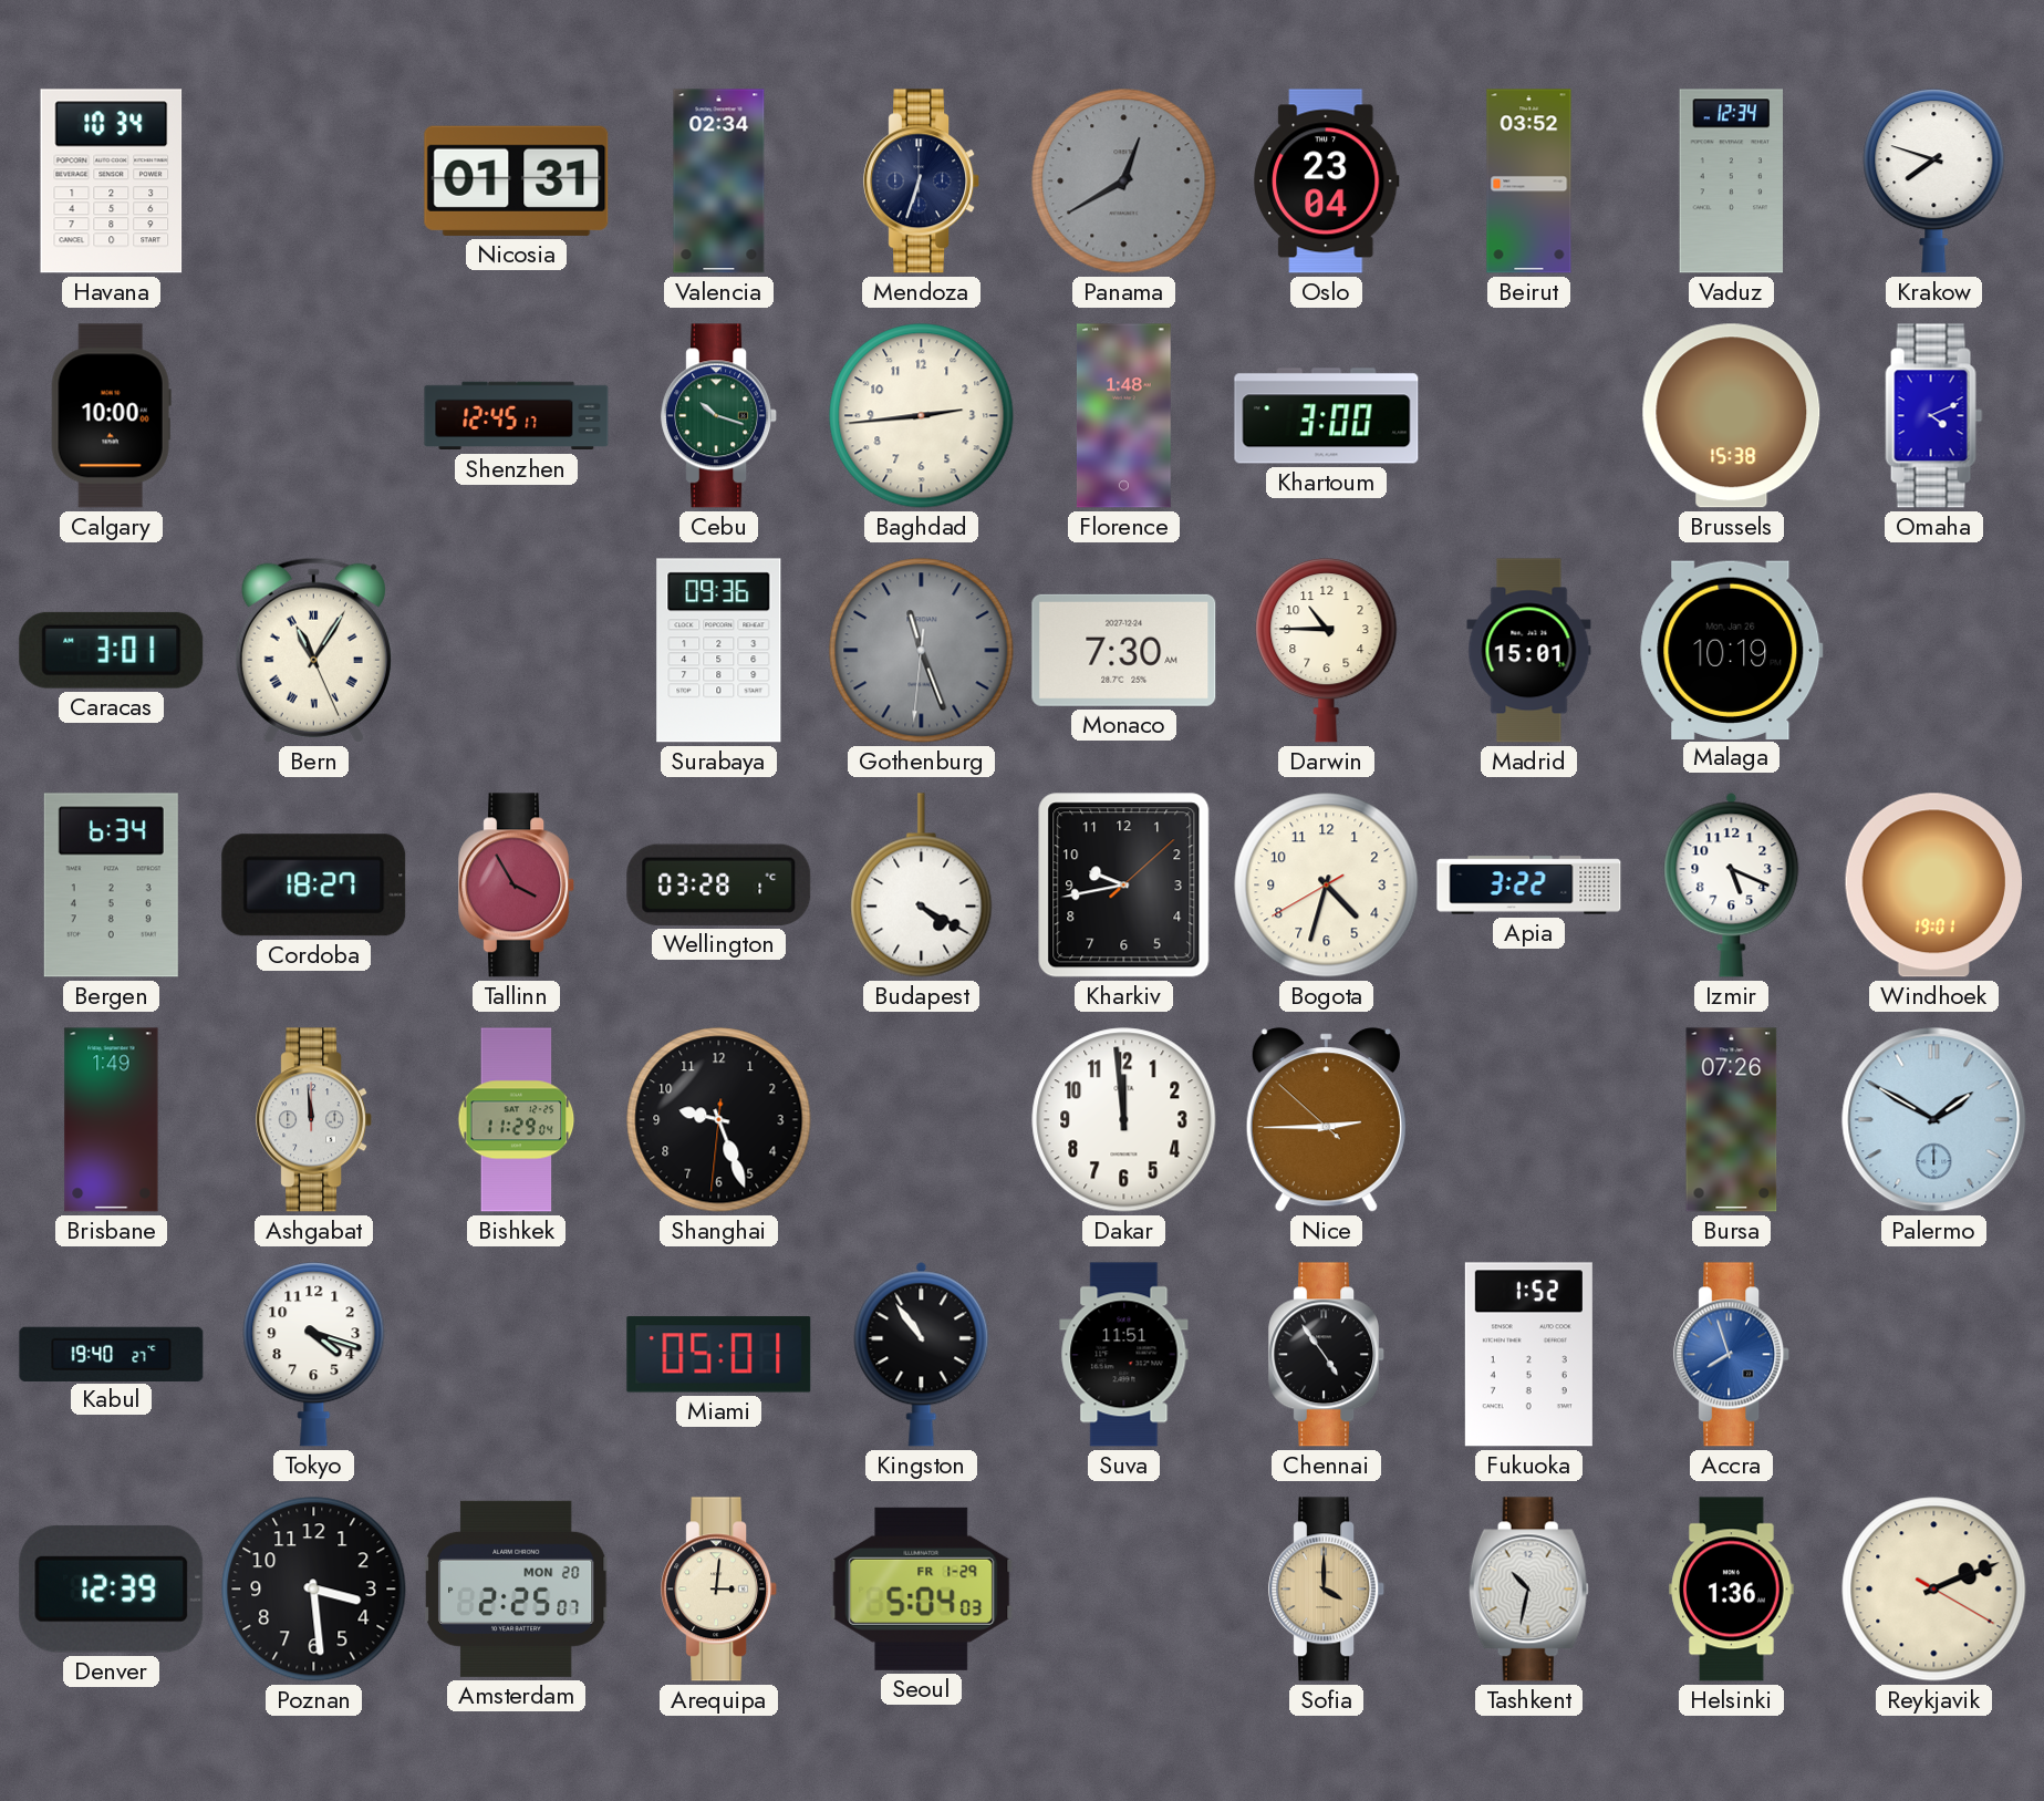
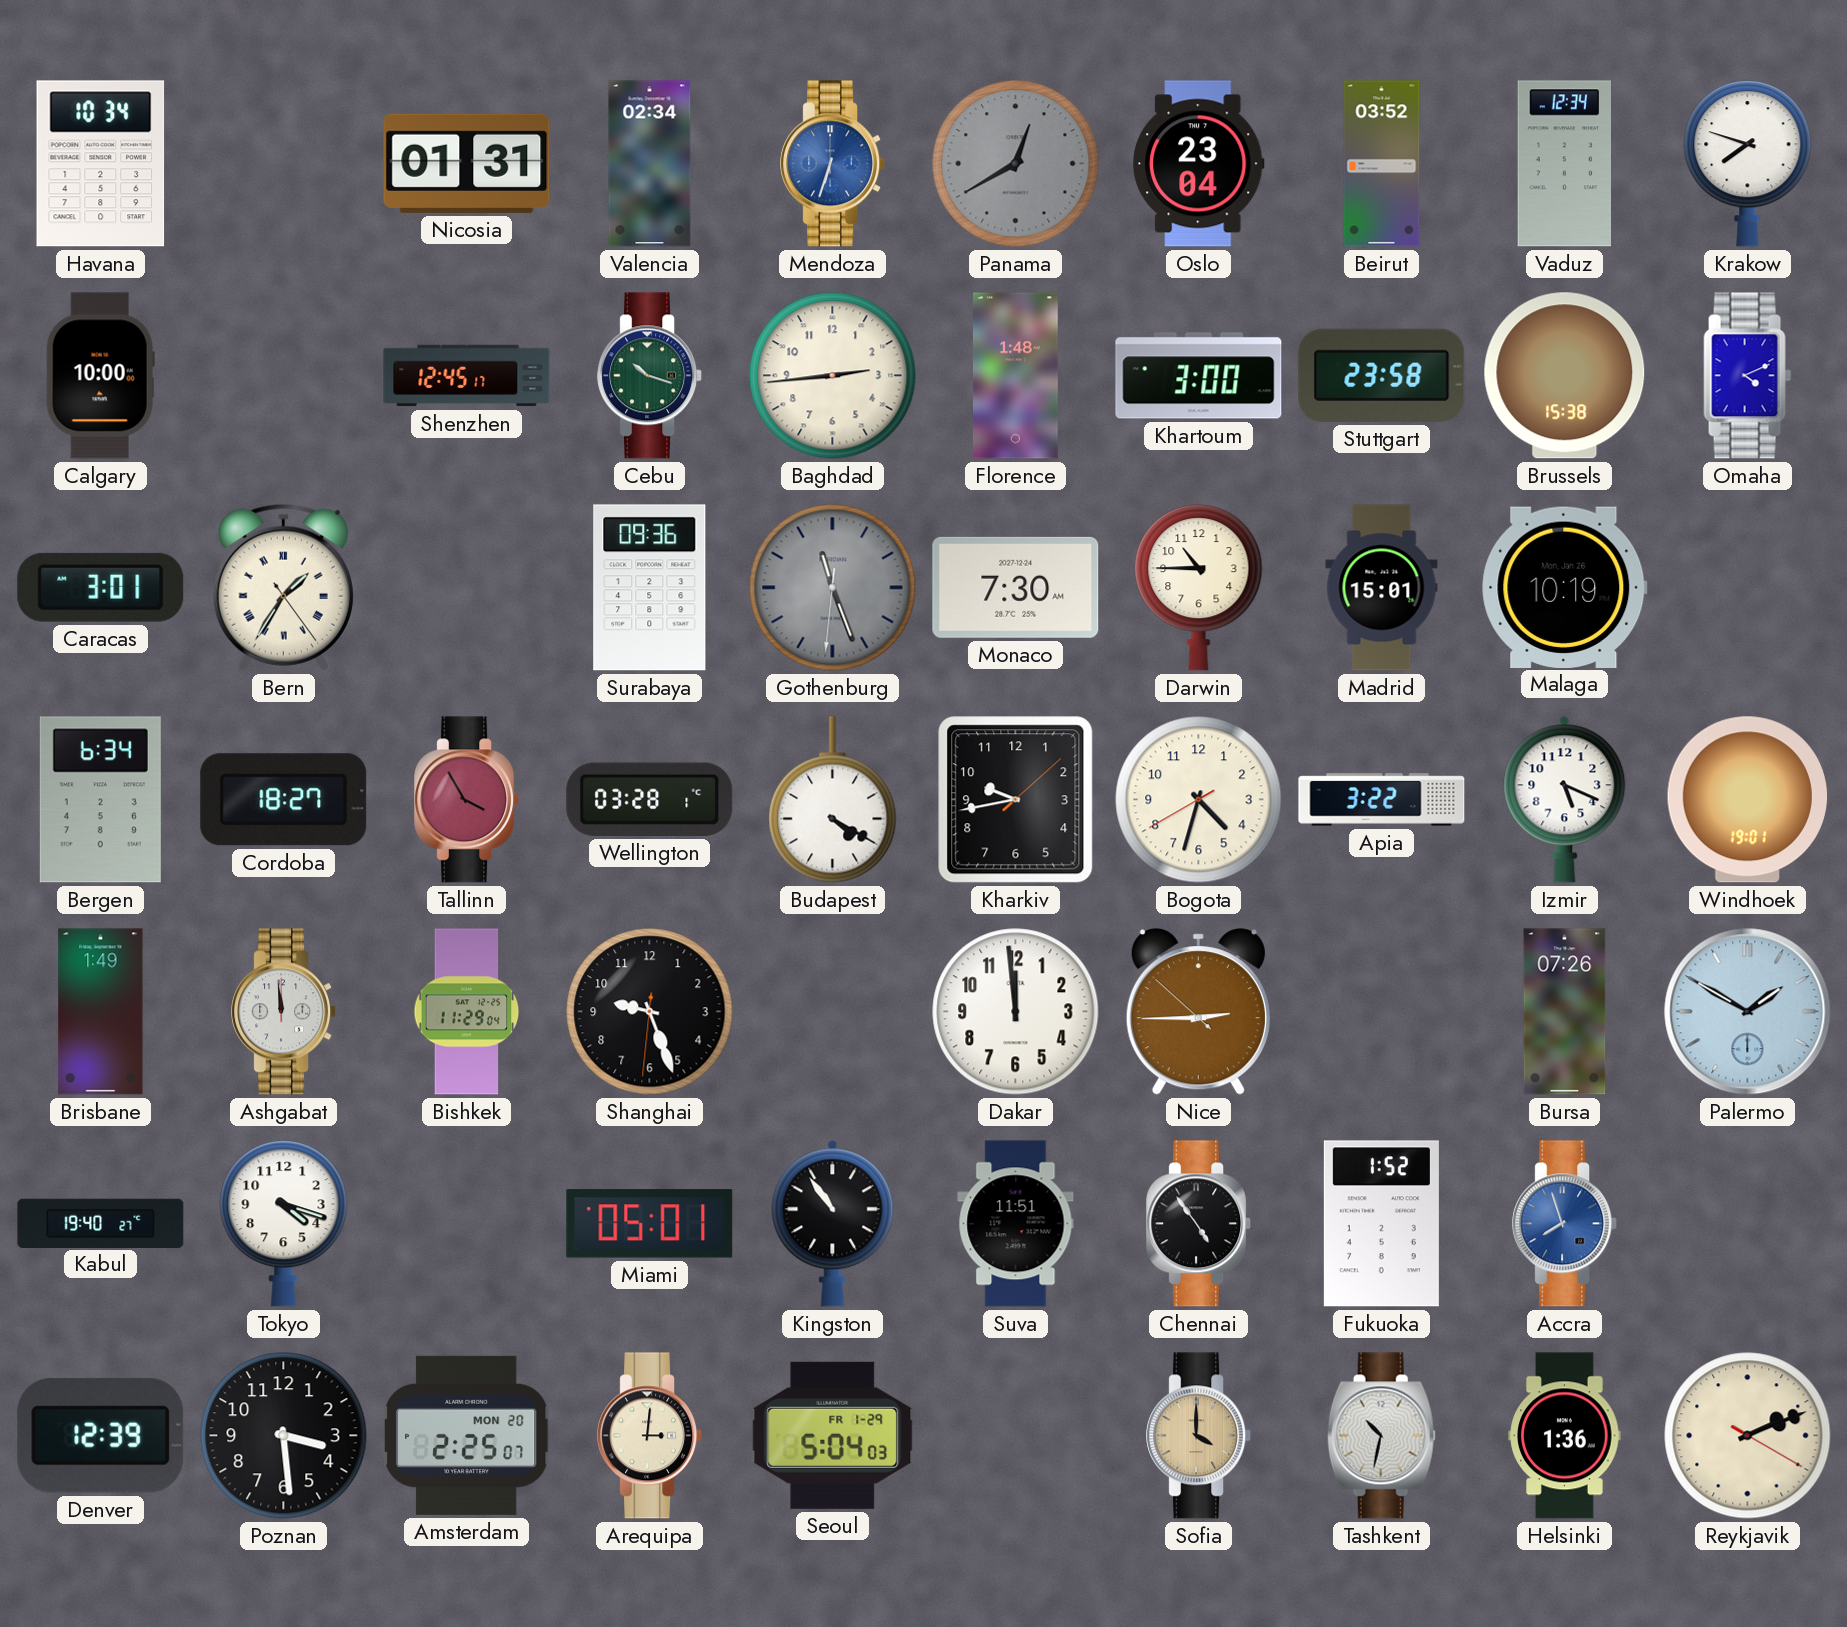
Mendoza dial: navy -> blue
Stuttgart: none -> 23:58
Bern: 11:05 -> 1:35
